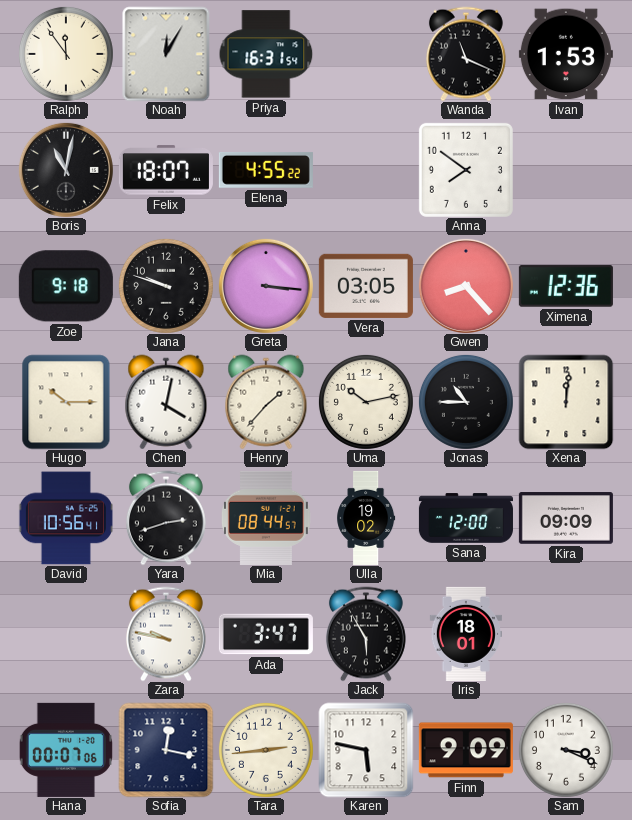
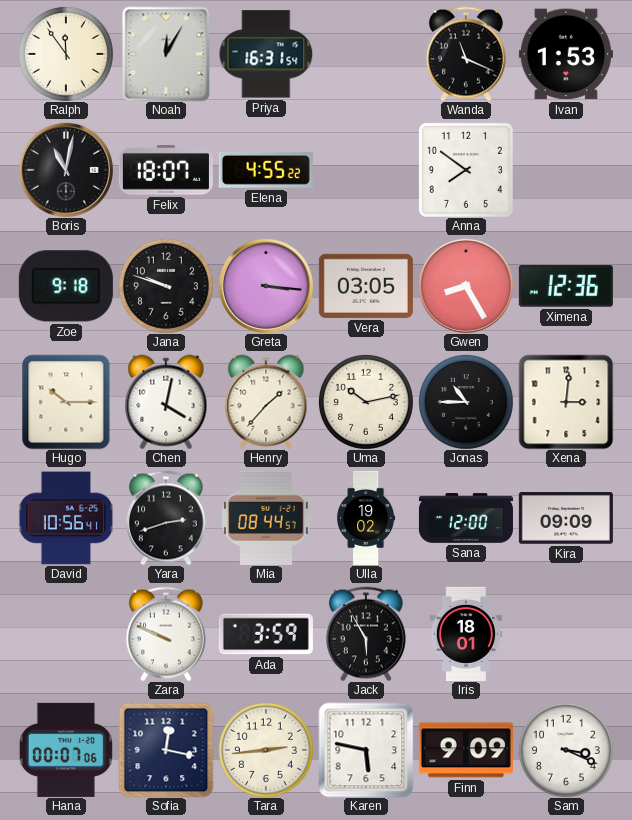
Gwen: 8:23 -> 8:25
Xena: 12:01 -> 3:01
Zara: 9:47 -> 9:49
Ada: 3:47 -> 3:59
